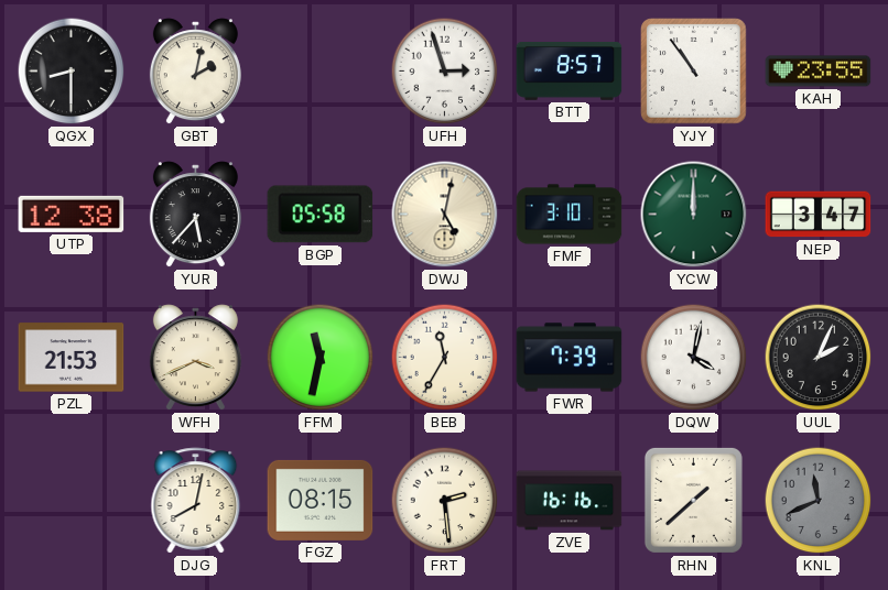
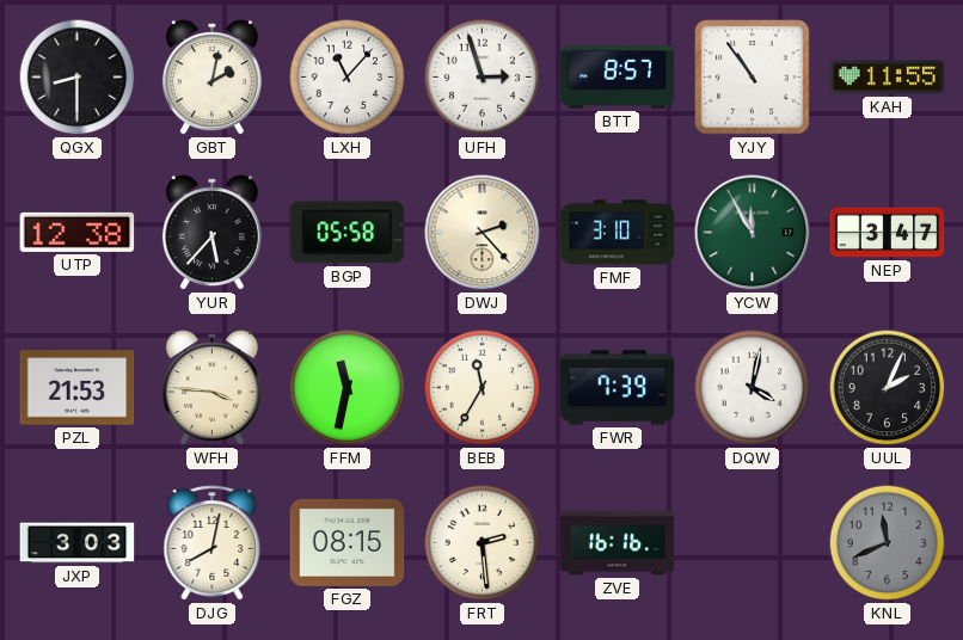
LXH: none -> 11:07
KAH: 23:55 -> 11:55
DWJ: 5:02 -> 2:23
YCW: 12:00 -> 11:55
WFH: 3:41 -> 3:46
JXP: none -> 3:03
RHN: 1:38 -> none
